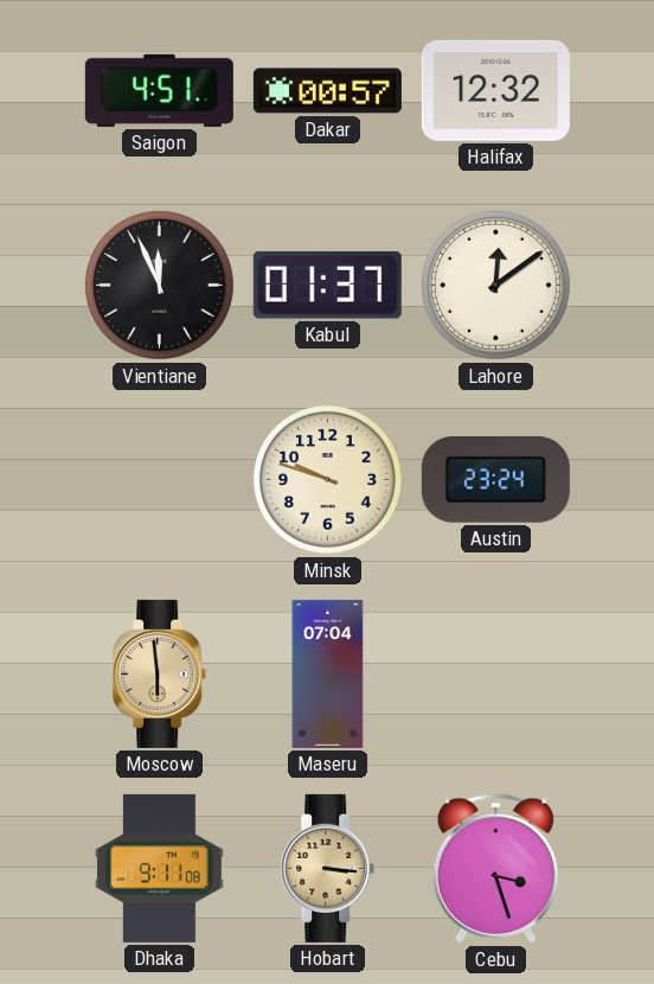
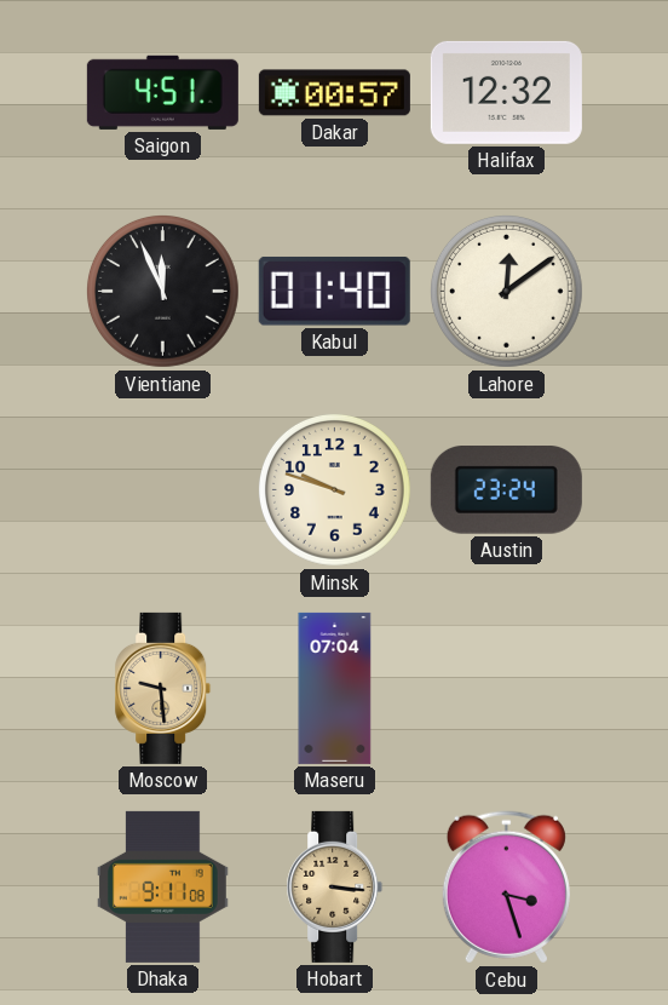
Kabul: 01:37 -> 01:40
Moscow: 5:59 -> 9:29
